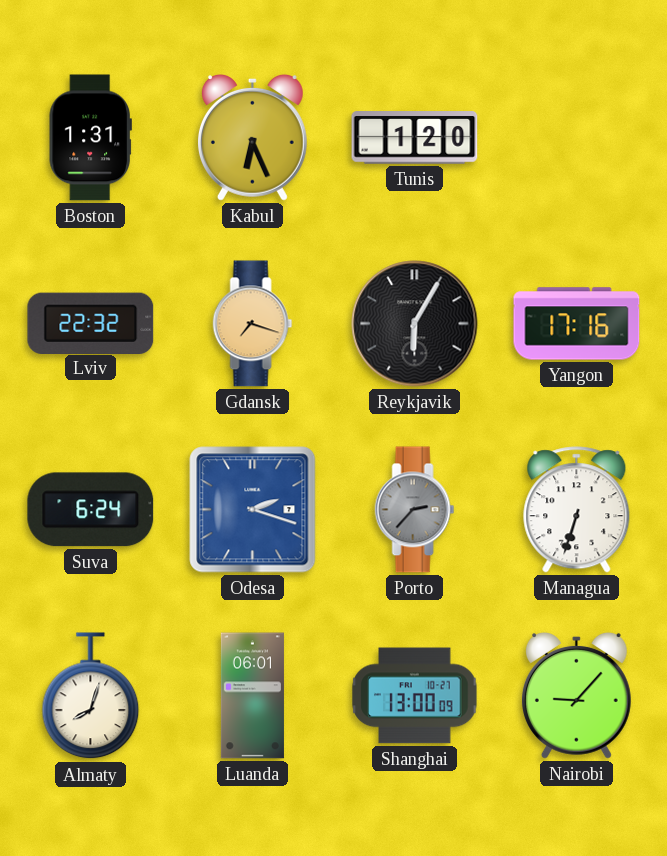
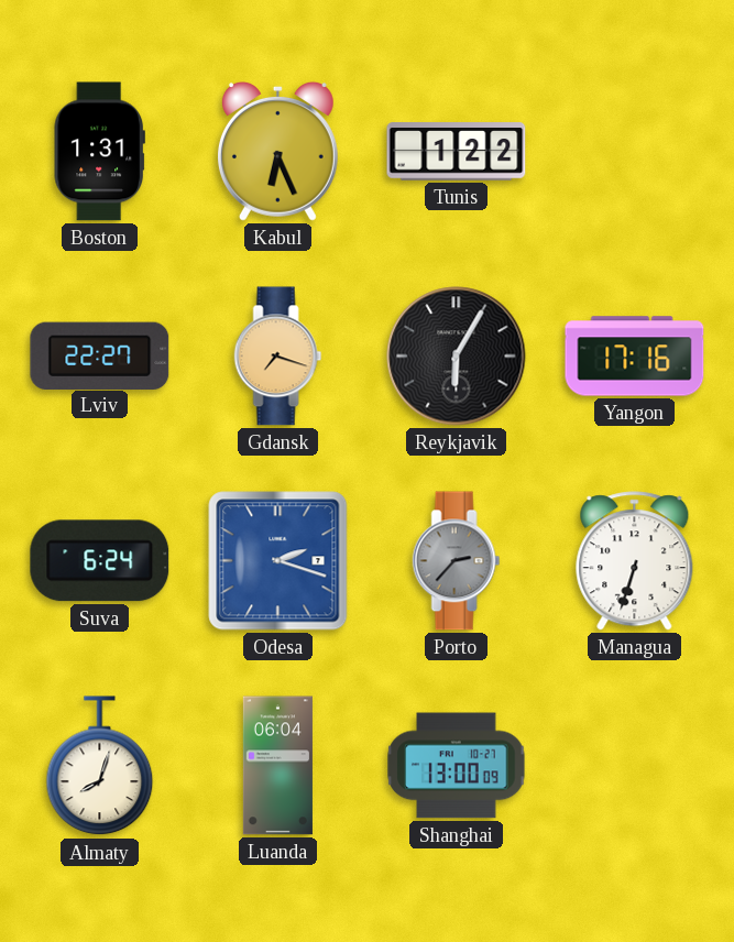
Tunis: 1:20 -> 1:22
Lviv: 22:32 -> 22:27
Luanda: 06:01 -> 06:04
Nairobi: 9:07 -> none
